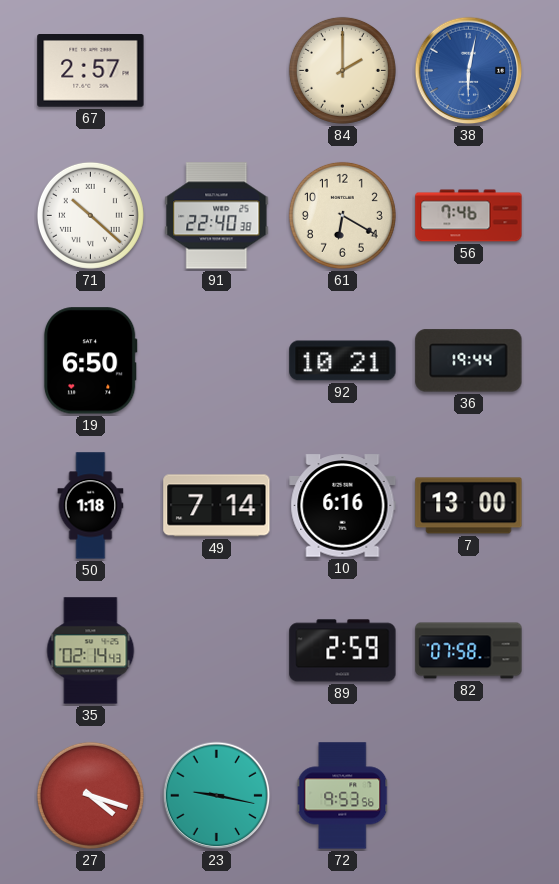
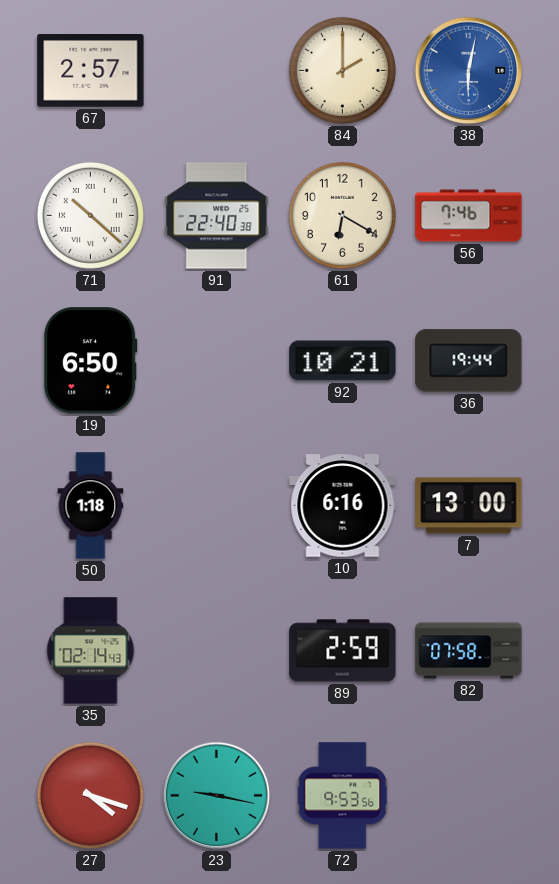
49: 7:14 -> none
